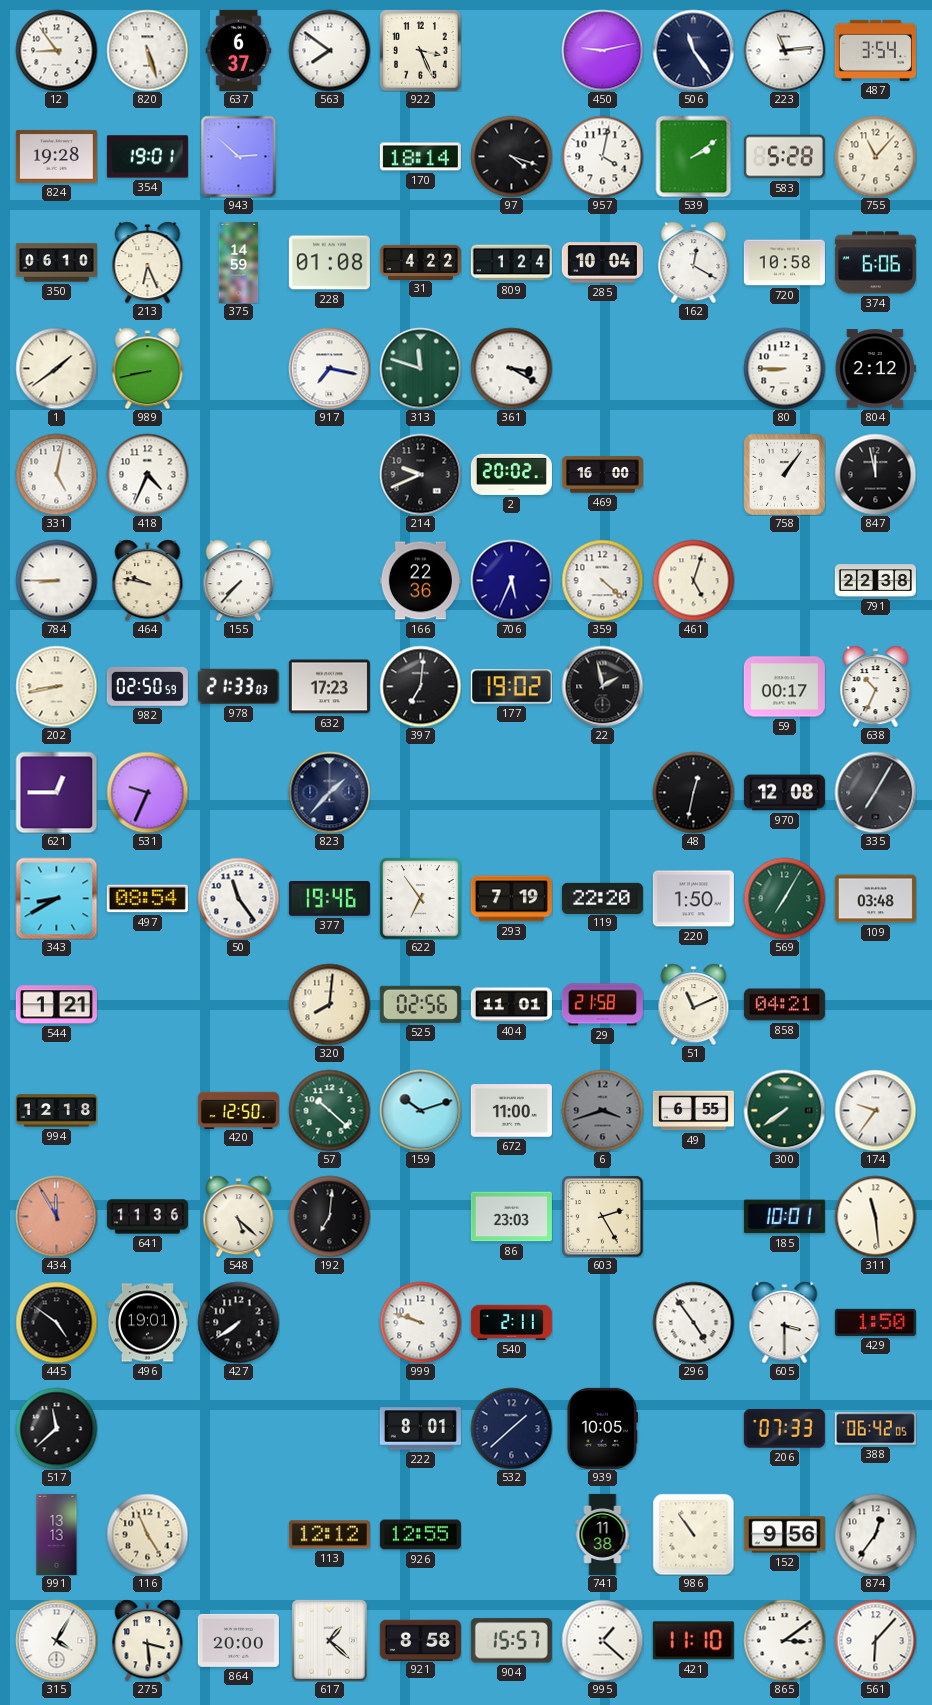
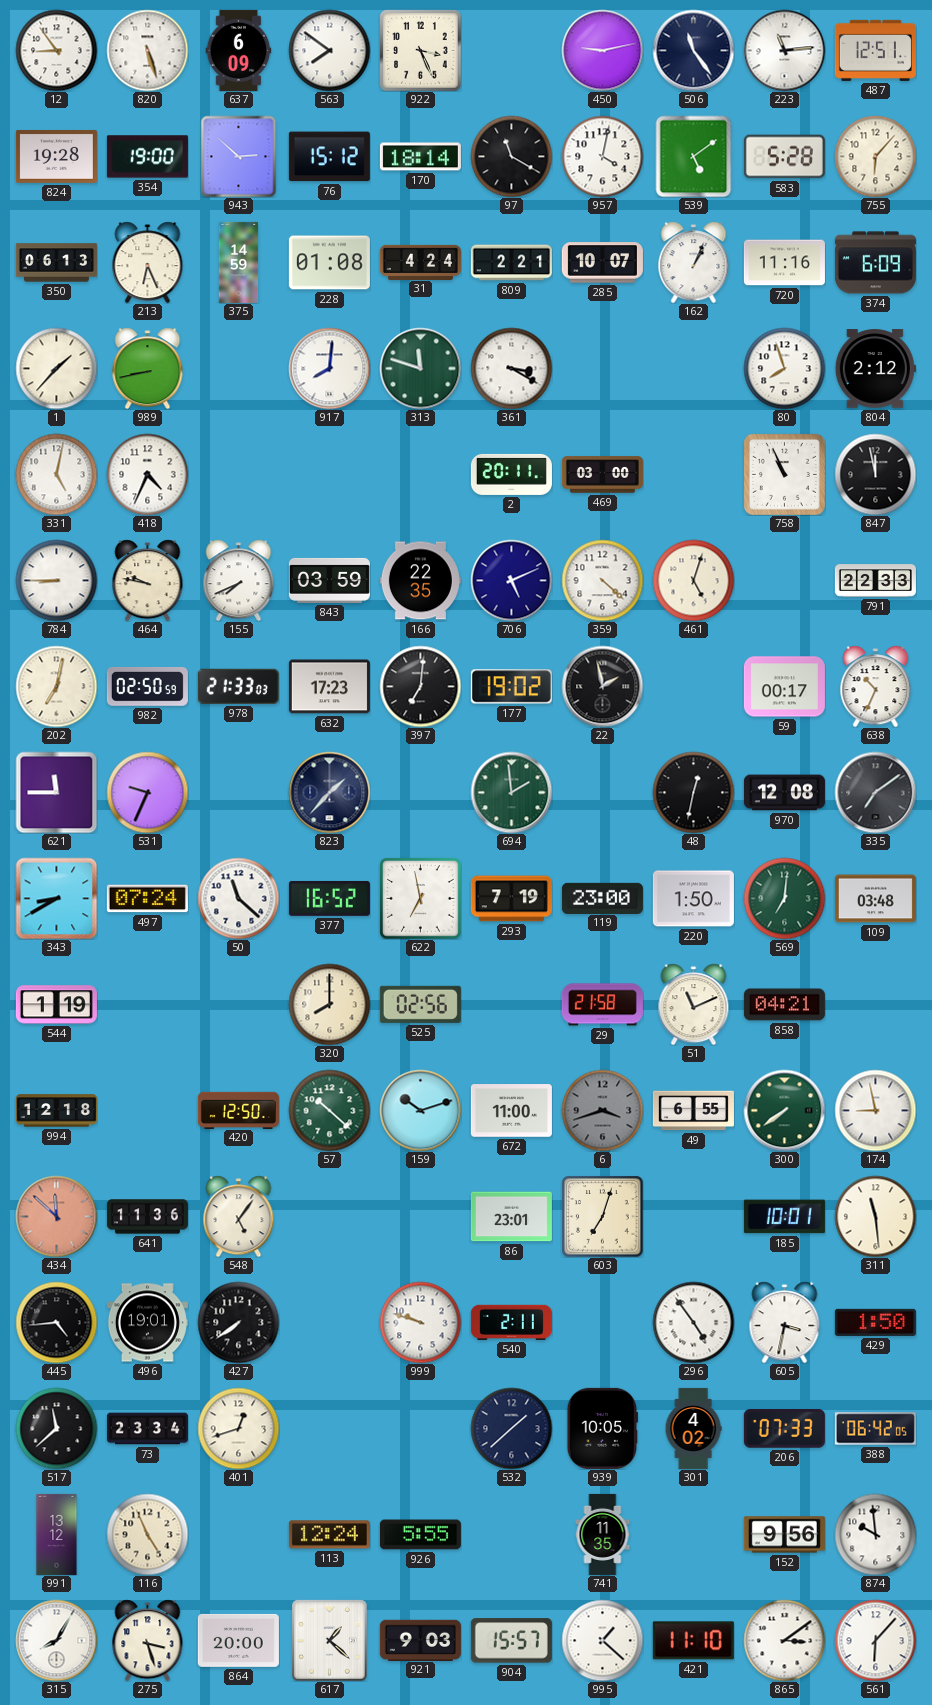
637: 6:37 -> 6:09
487: 3:54 -> 12:51
354: 19:01 -> 19:00
76: none -> 15:12
97: 4:18 -> 11:20
539: 2:09 -> 5:09
755: 11:07 -> 6:07
350: 06:10 -> 06:13
31: 4:22 -> 4:24
809: 1:24 -> 2:21
285: 10:04 -> 10:07
162: 12:20 -> 1:04
720: 10:58 -> 11:16
374: 6:06 -> 6:09
1: 1:39 -> 1:37
917: 7:17 -> 8:01
80: 8:45 -> 7:57
214: 9:41 -> none
2: 20:02 -> 20:11
469: 16:00 -> 03:00
758: 1:06 -> 10:56
155: 7:37 -> 7:41
843: none -> 03:59
166: 22:36 -> 22:35
706: 5:34 -> 5:11
791: 22:38 -> 22:33
202: 8:43 -> 7:02
621: 12:45 -> 11:45
694: none -> 1:59
335: 7:05 -> 7:09
497: 08:54 -> 07:24
50: 11:24 -> 11:22
377: 19:46 -> 16:52
622: 6:54 -> 6:58
119: 22:20 -> 23:00
569: 7:05 -> 7:01
544: 1:21 -> 1:19
320: 8:01 -> 8:00
404: 11:01 -> none
174: 9:36 -> 8:58
434: 11:55 -> 11:52
548: 5:22 -> 5:06
192: 7:01 -> none
86: 23:03 -> 23:01
603: 2:25 -> 7:03
445: 4:51 -> 4:44
605: 3:30 -> 3:32
73: none -> 23:34
401: none -> 12:42
222: 8:01 -> none
301: none -> 4:02
991: 13:13 -> 13:12
113: 12:12 -> 12:24
926: 12:55 -> 5:55
741: 11:38 -> 11:35
986: 10:54 -> none
874: 12:36 -> 9:59
315: 4:05 -> 8:05
275: 3:29 -> 3:27
921: 8:58 -> 9:03
